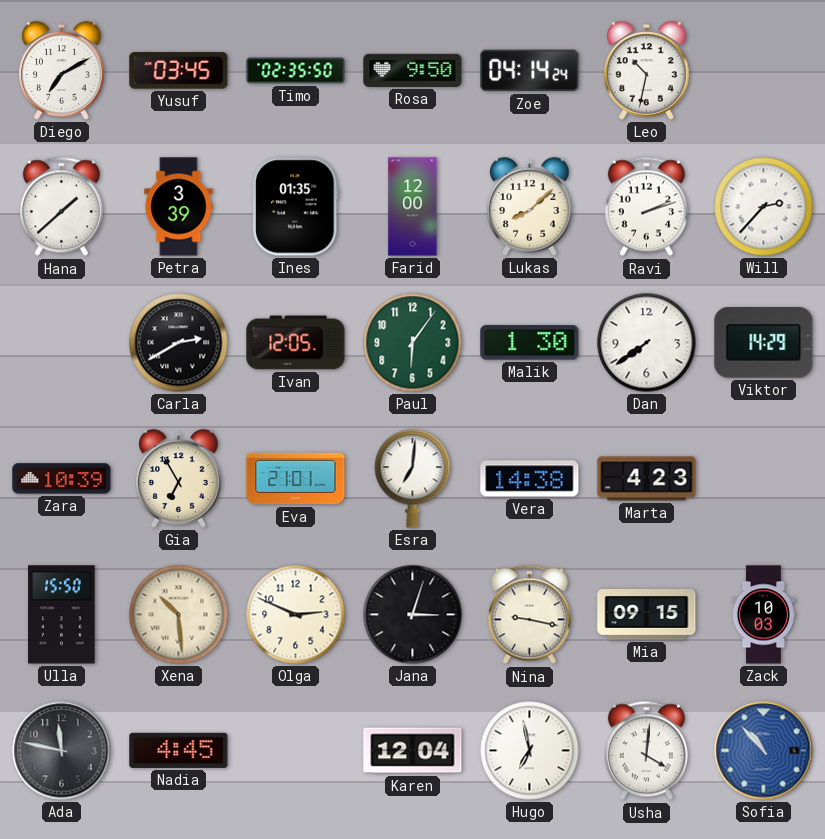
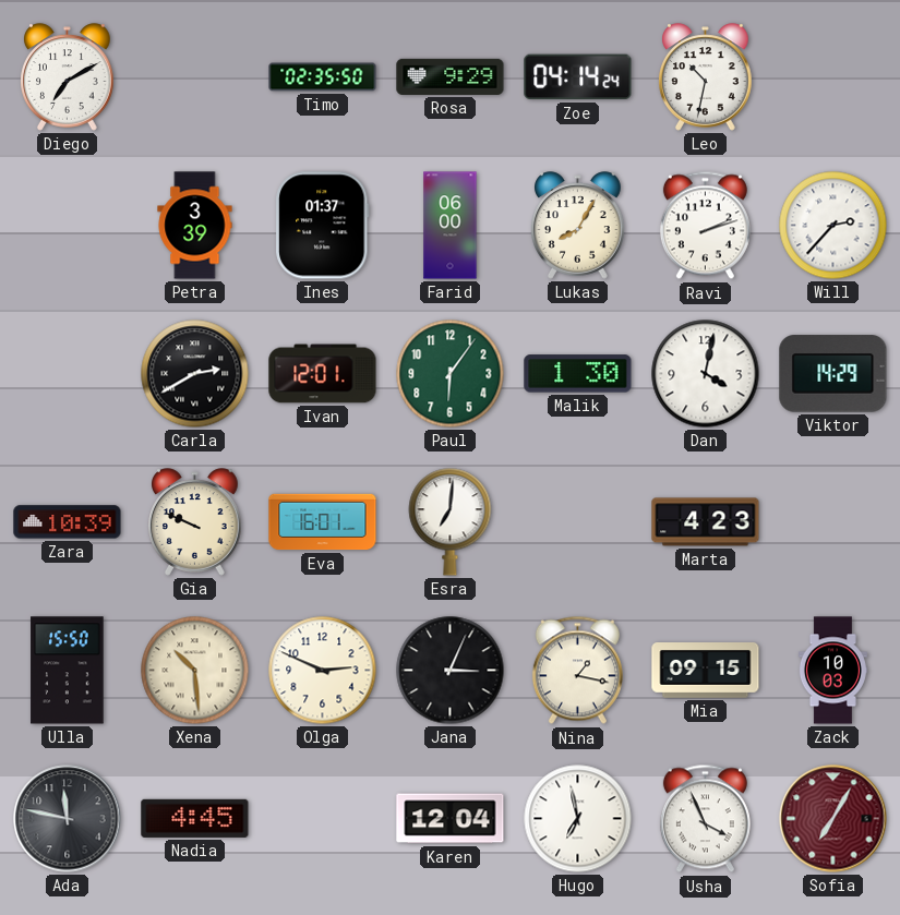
Yusuf: 03:45 -> none
Rosa: 9:50 -> 9:29
Hana: 1:38 -> none
Ines: 01:35 -> 01:37
Farid: 12:00 -> 06:00
Lukas: 8:08 -> 8:05
Ivan: 12:05 -> 12:01
Dan: 7:39 -> 4:02
Gia: 6:55 -> 9:49
Eva: 21:01 -> 16:01
Vera: 14:38 -> none
Jana: 3:03 -> 3:04
Nina: 9:17 -> 1:17
Usha: 4:01 -> 3:56
Sofia: 10:53 -> 7:05
Sofia dial: blue -> burgundy
